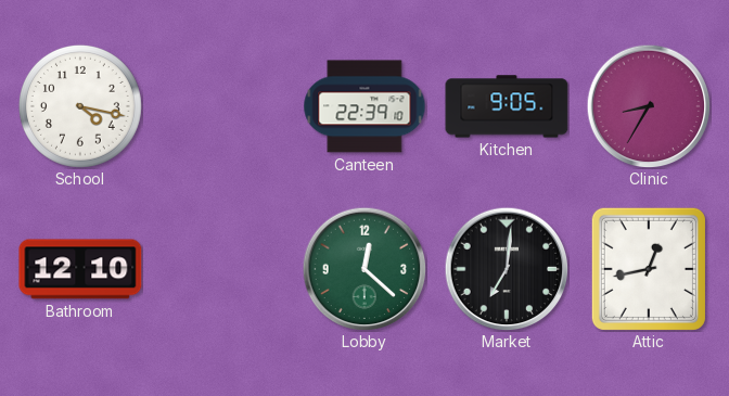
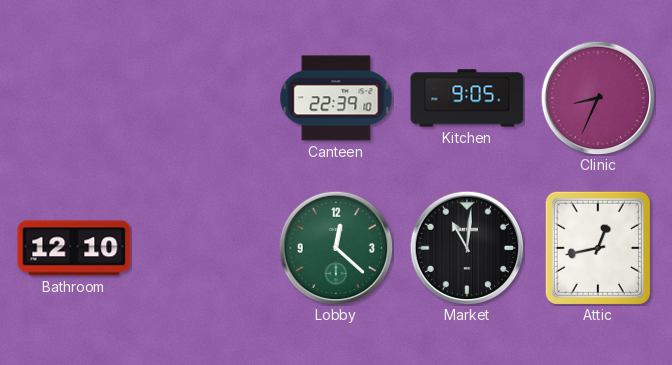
School: 4:17 -> none
Clinic: 8:35 -> 8:34
Market: 7:01 -> 11:01
